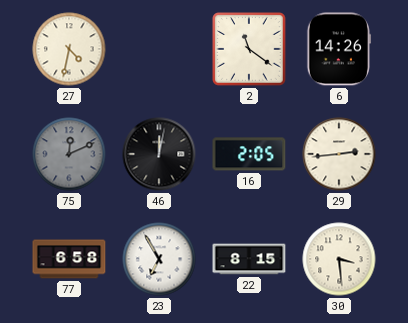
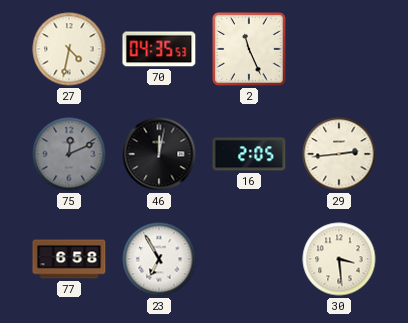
70: none -> 04:35
2: 11:21 -> 11:26
6: 14:26 -> none
22: 8:15 -> none
